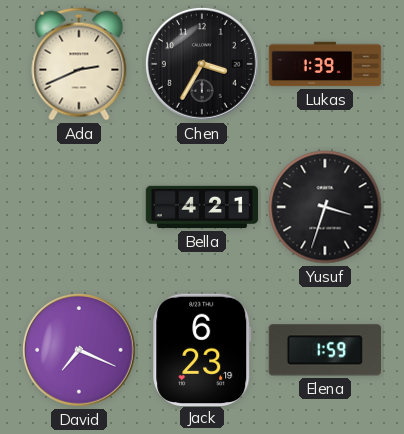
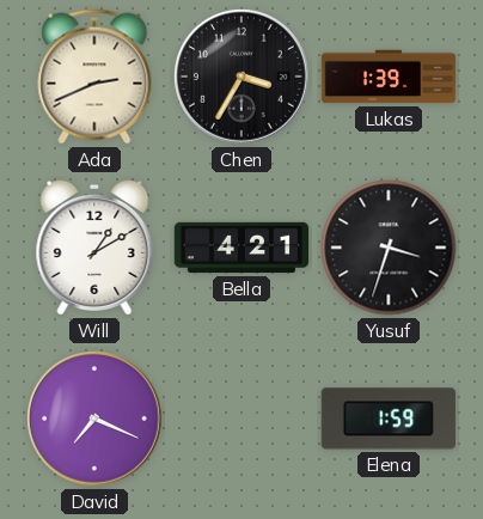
Will: none -> 1:10
Jack: 6:23 -> none
